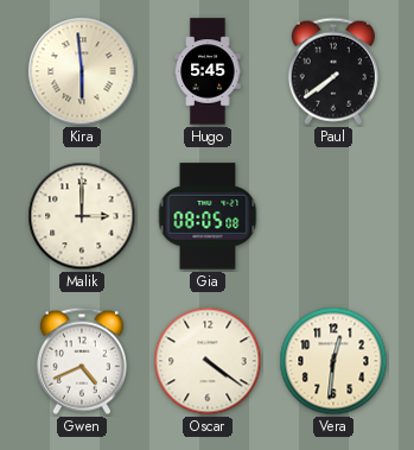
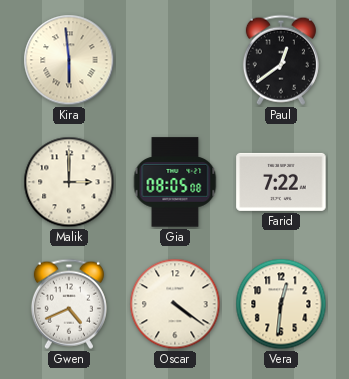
Hugo: 5:45 -> none
Paul: 7:39 -> 12:39
Farid: none -> 7:22
